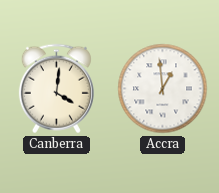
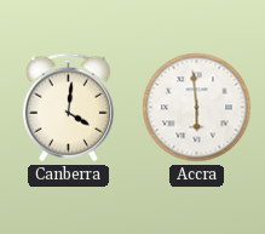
Accra: 12:59 -> 5:59
